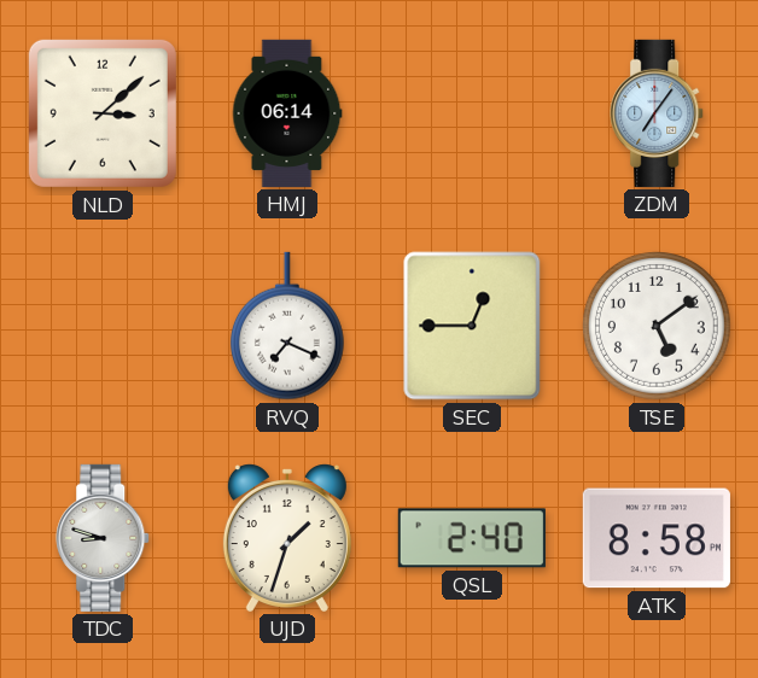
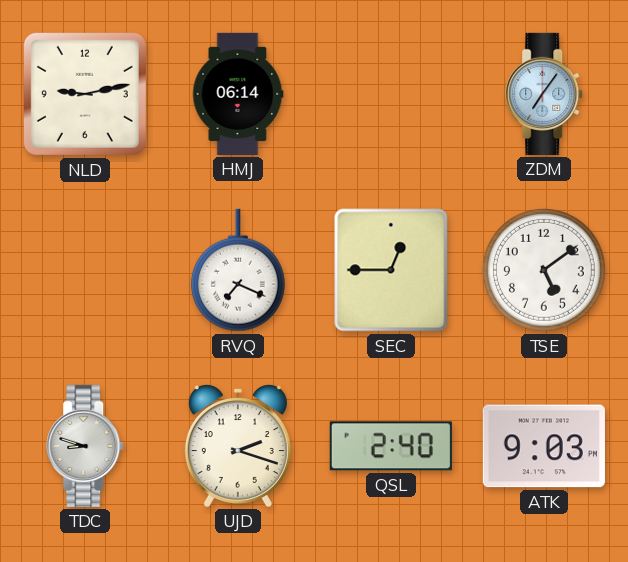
NLD: 3:08 -> 9:13
UJD: 1:33 -> 2:18
ATK: 8:58 -> 9:03
